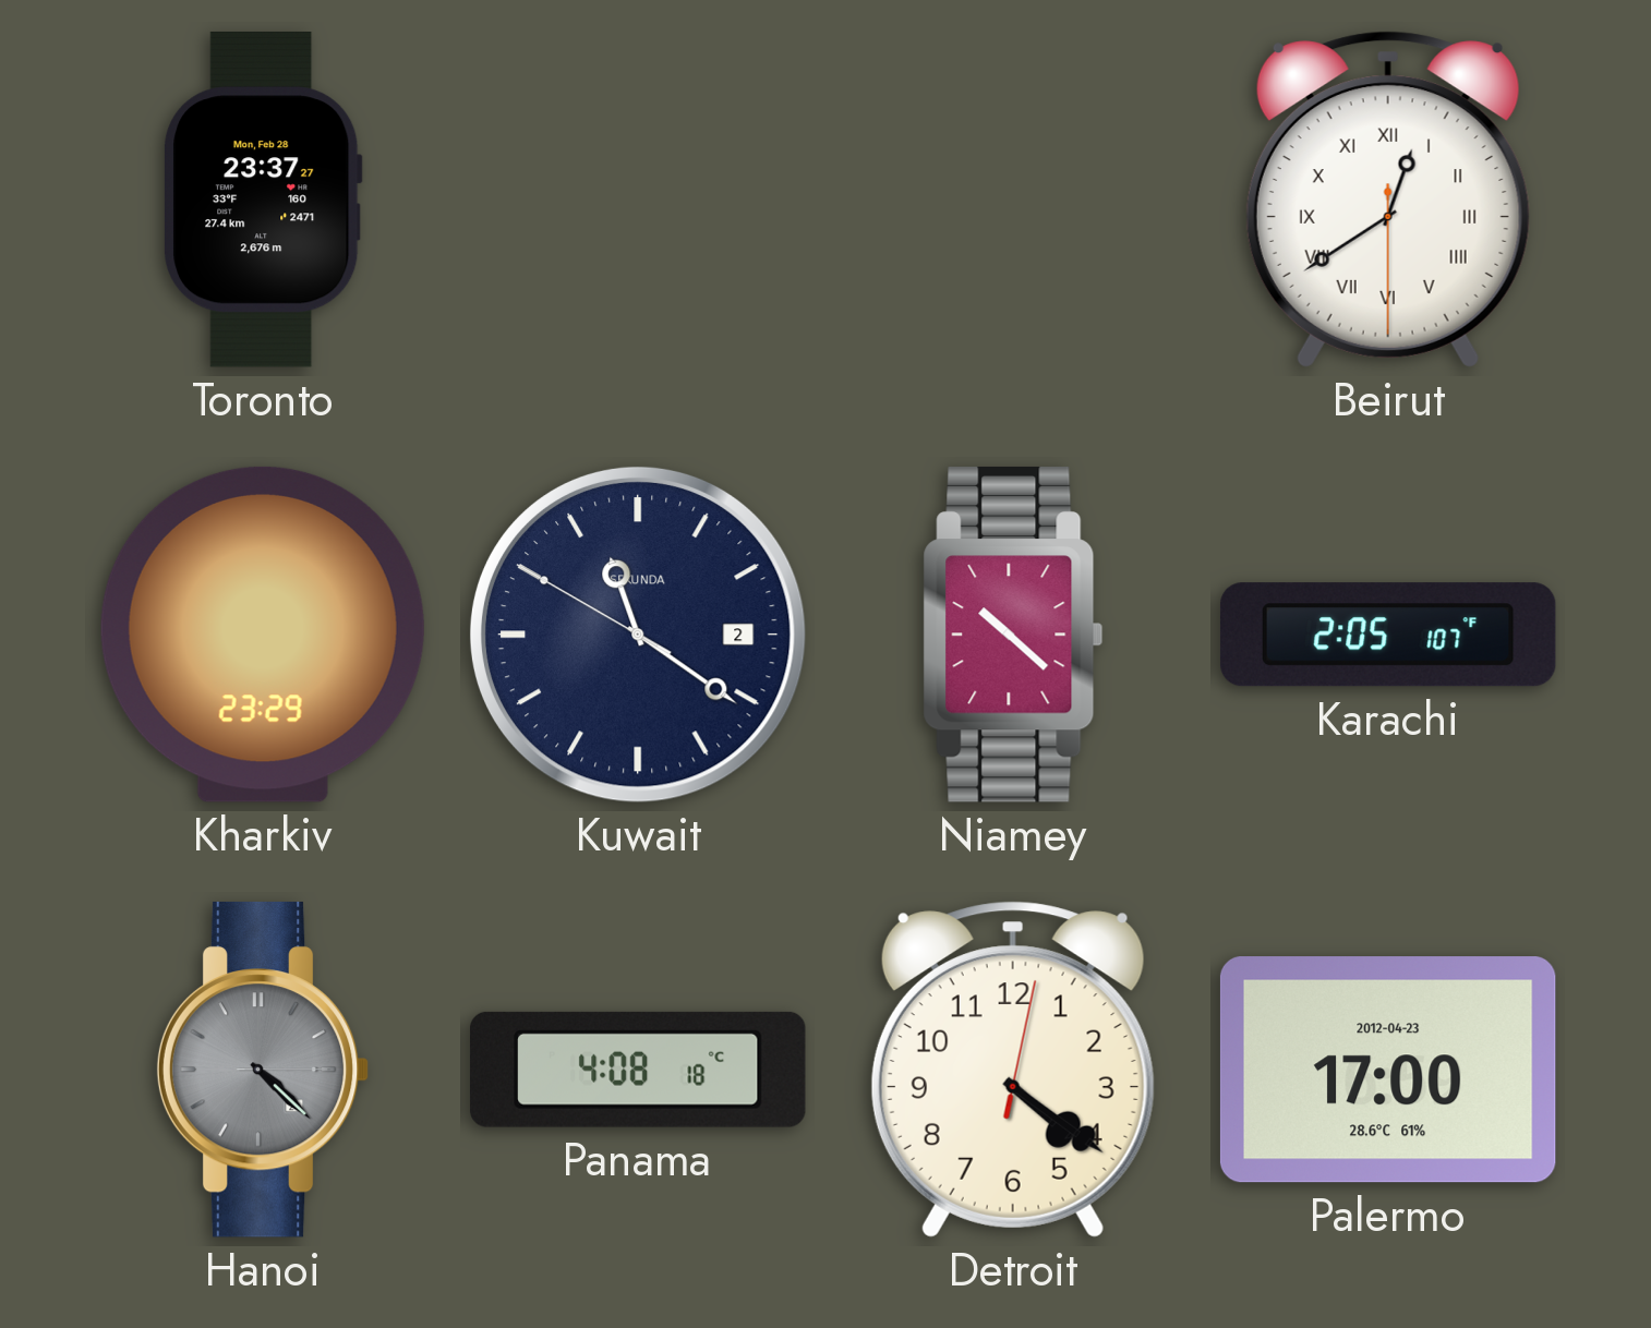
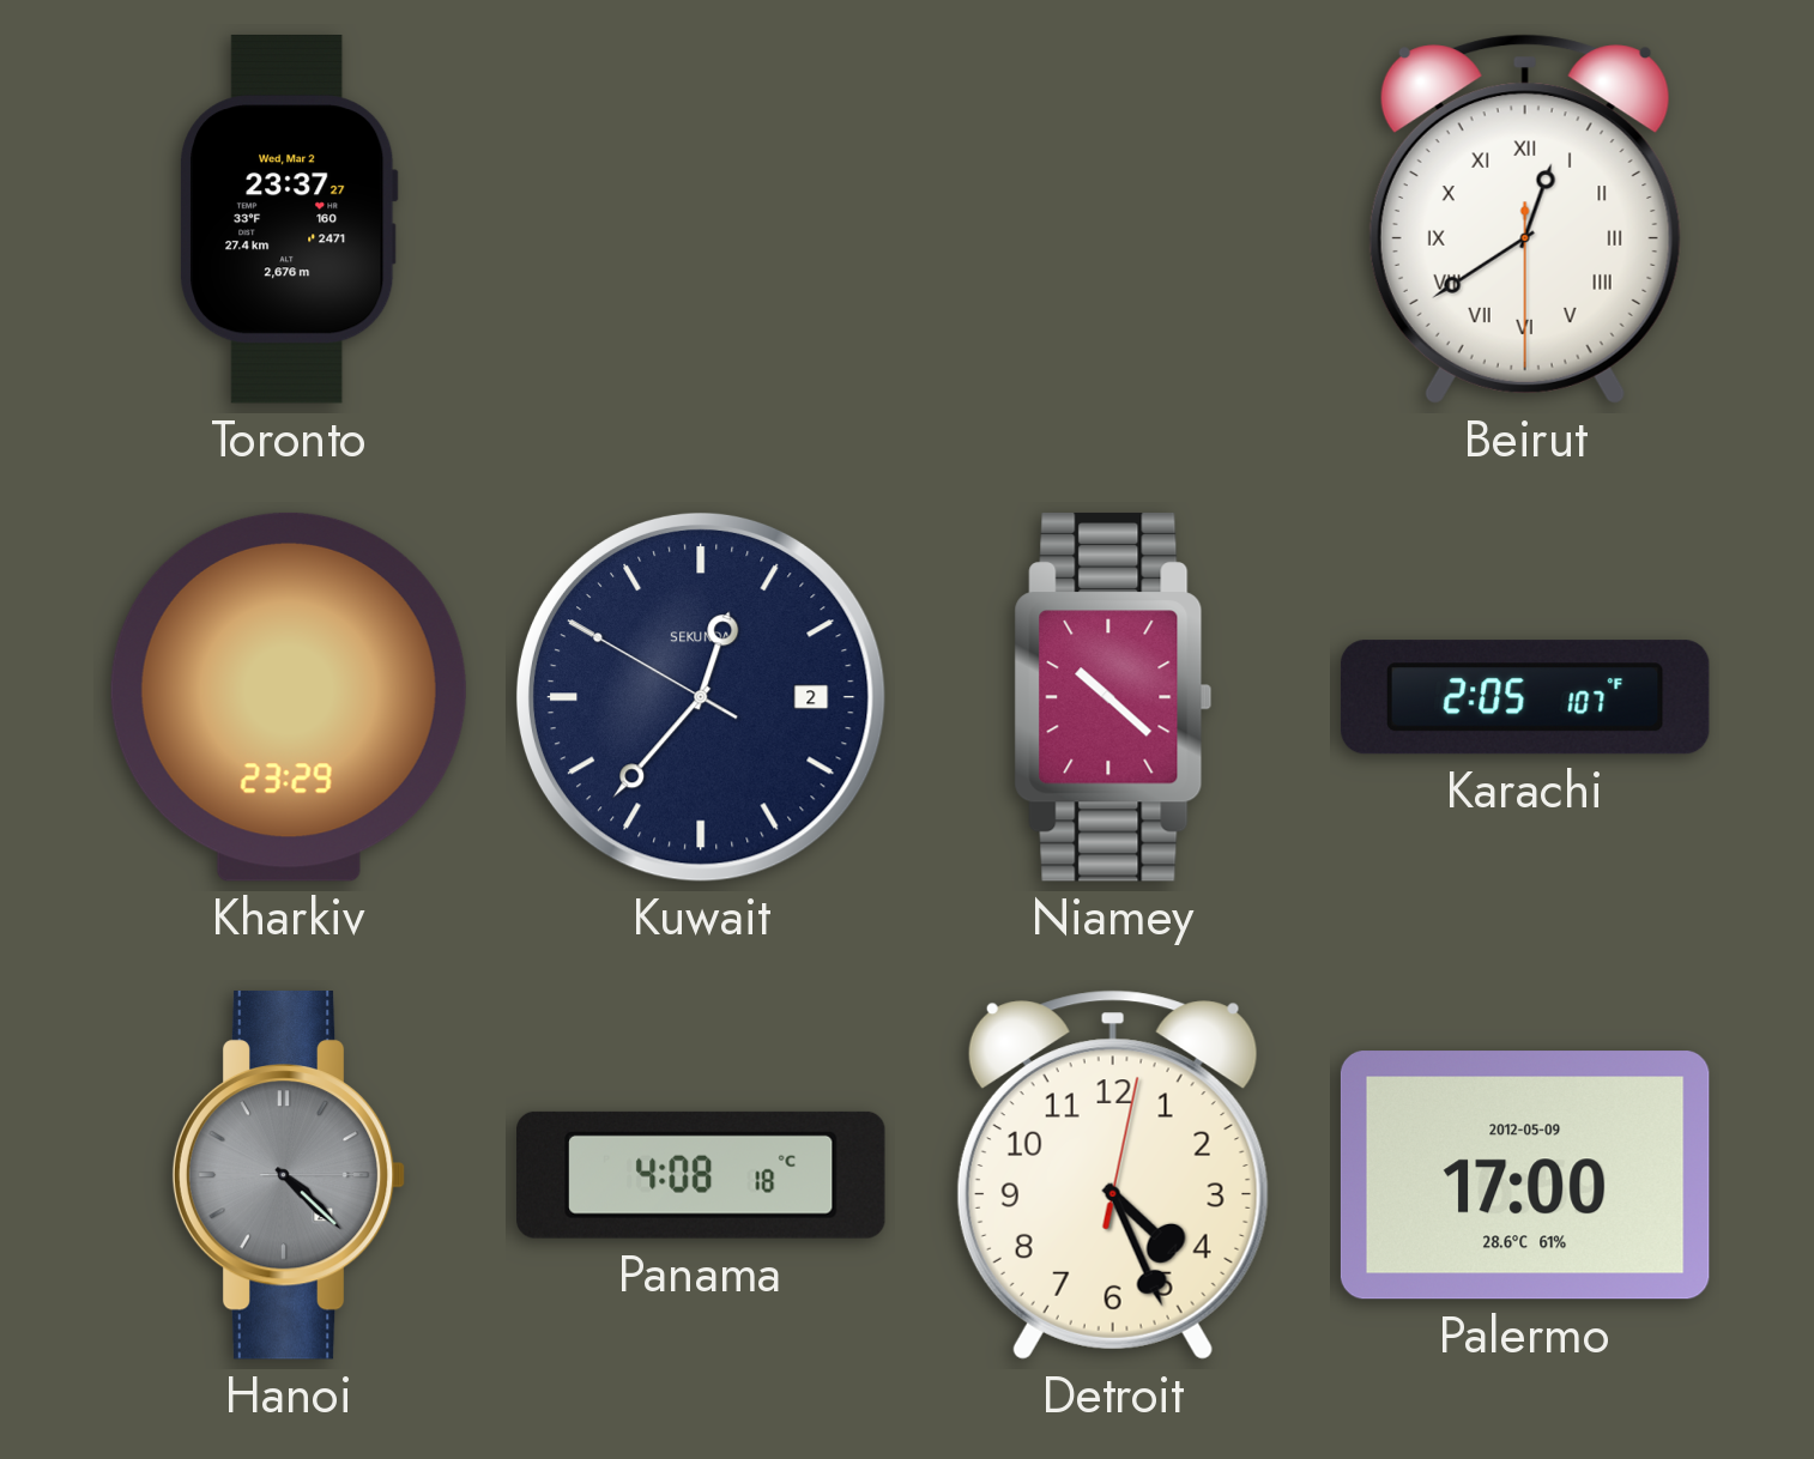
Toronto date: Mon, Feb 28 -> Wed, Mar 2
Kuwait: 11:20 -> 12:36
Detroit: 4:21 -> 4:26
Palermo date: 2012-04-23 -> 2012-05-09
